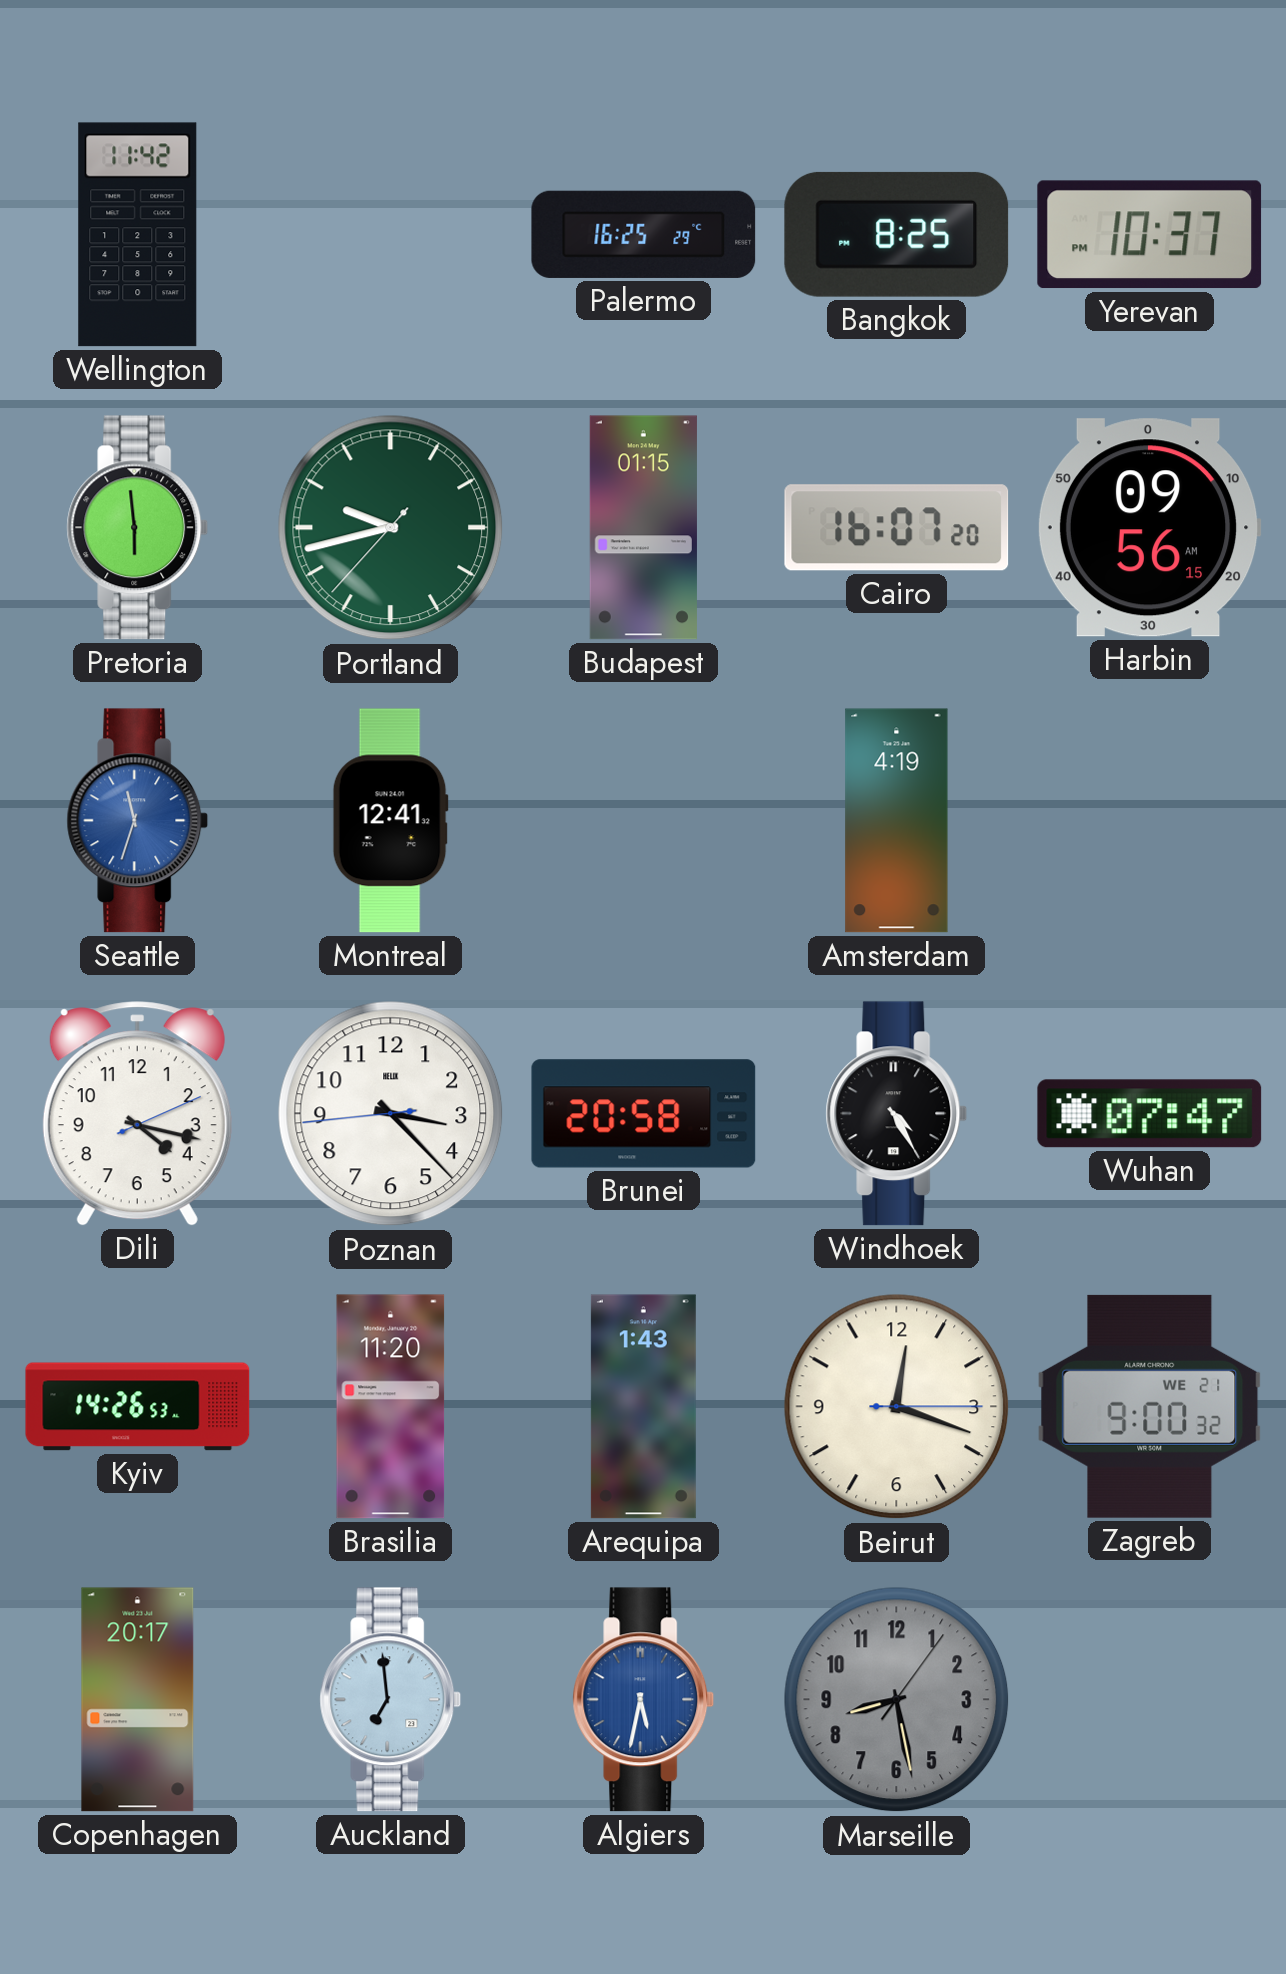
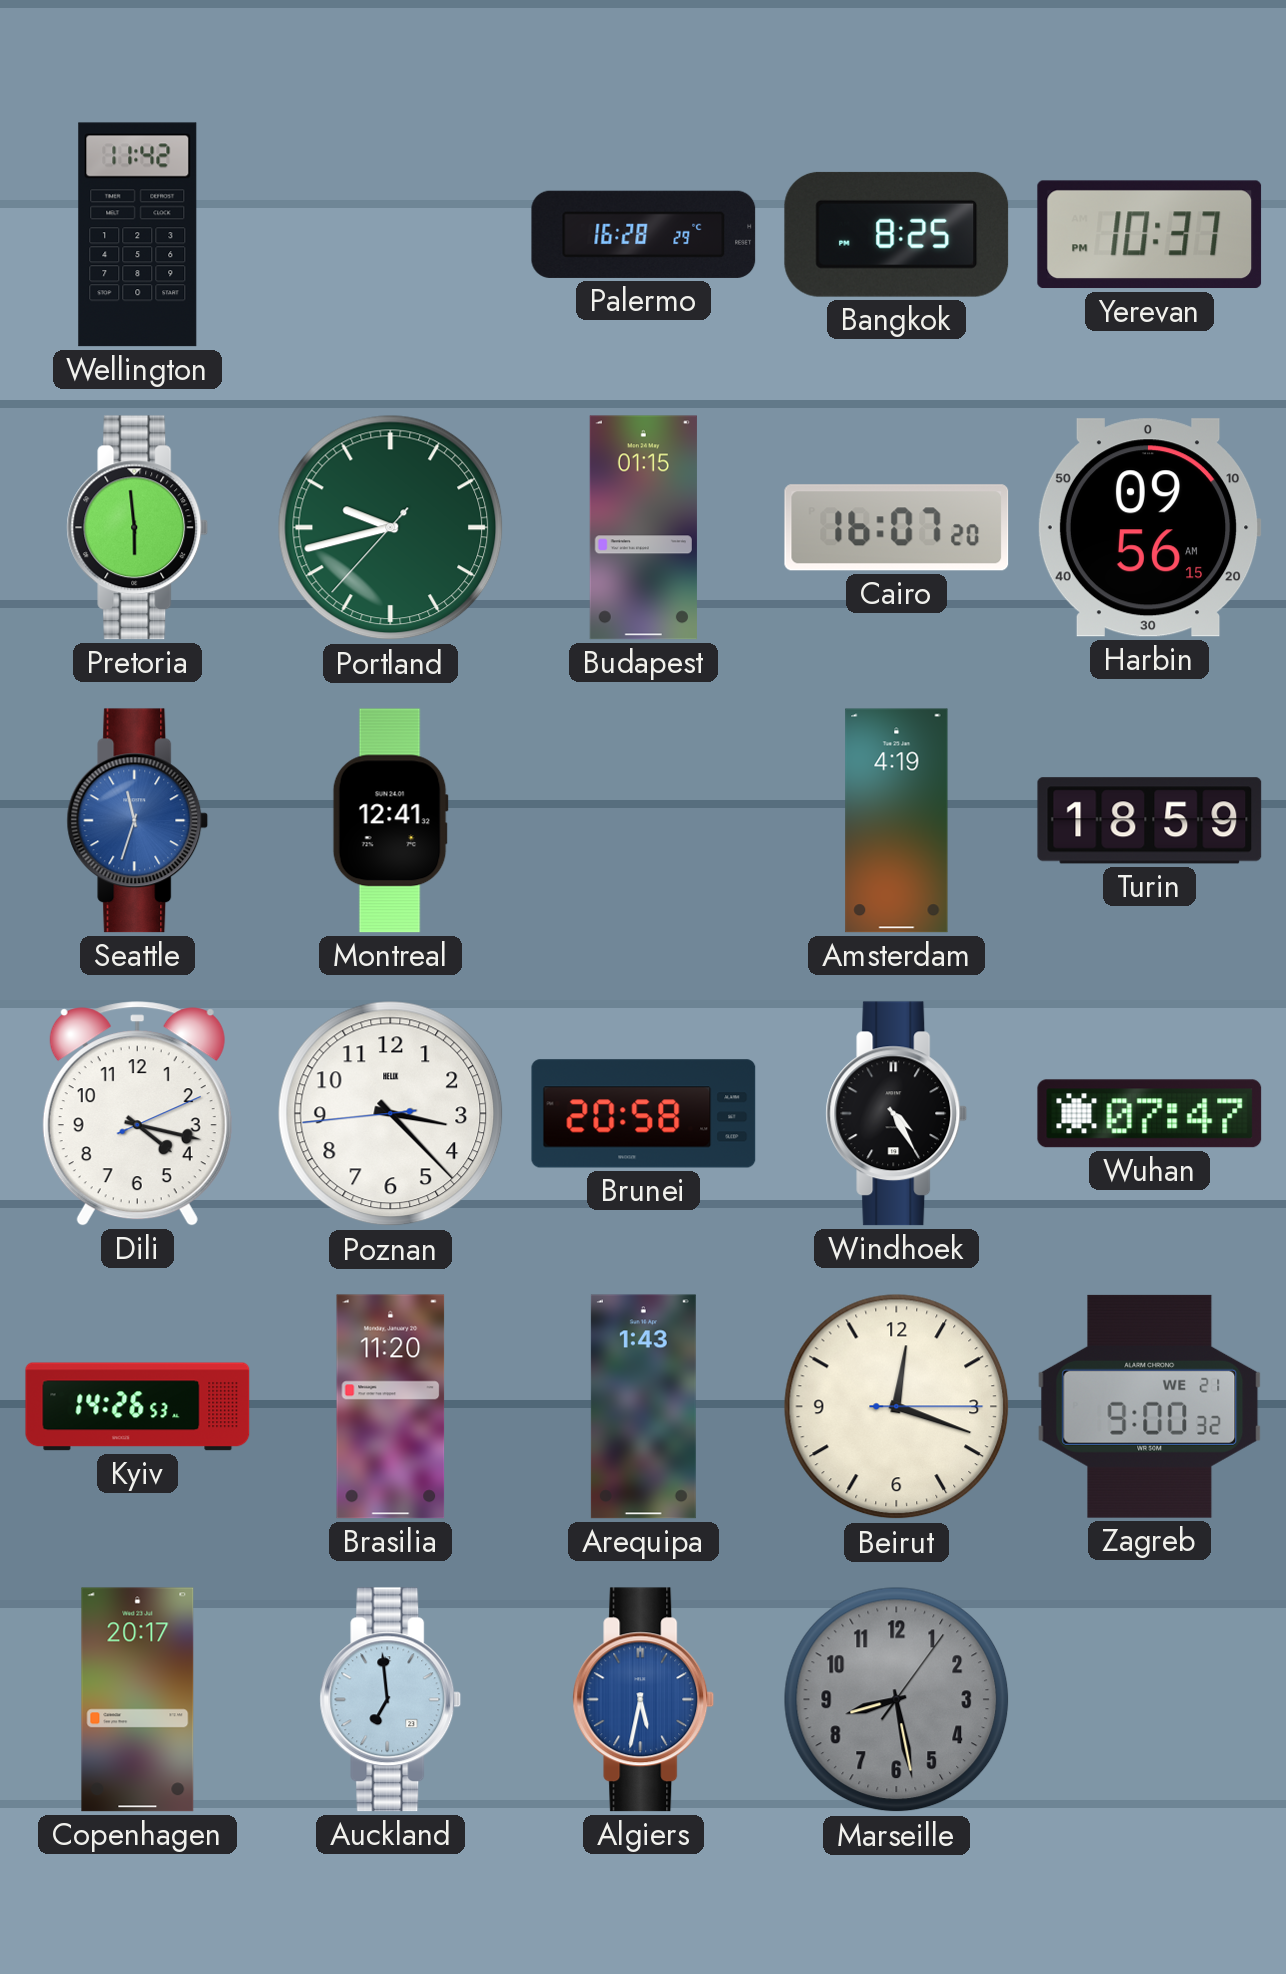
Palermo: 16:25 -> 16:28
Turin: none -> 18:59
